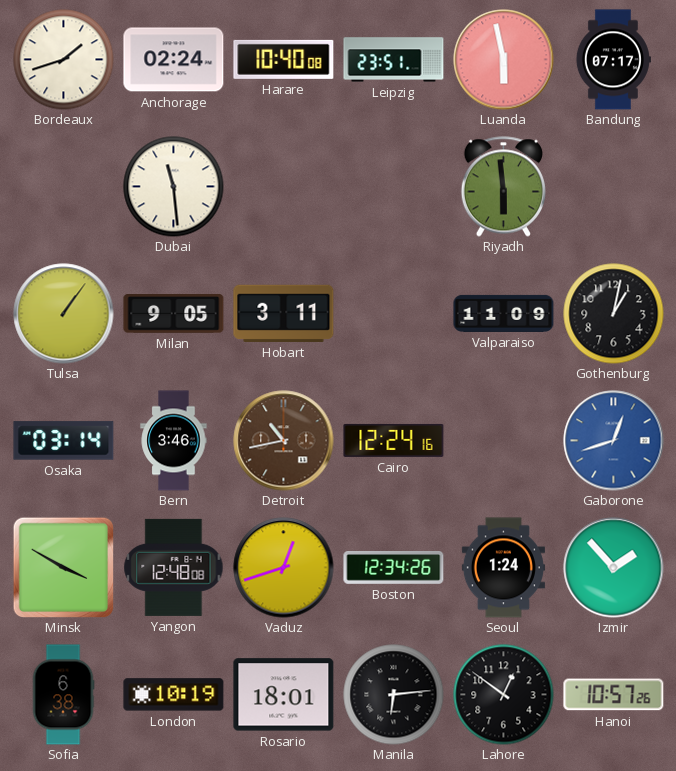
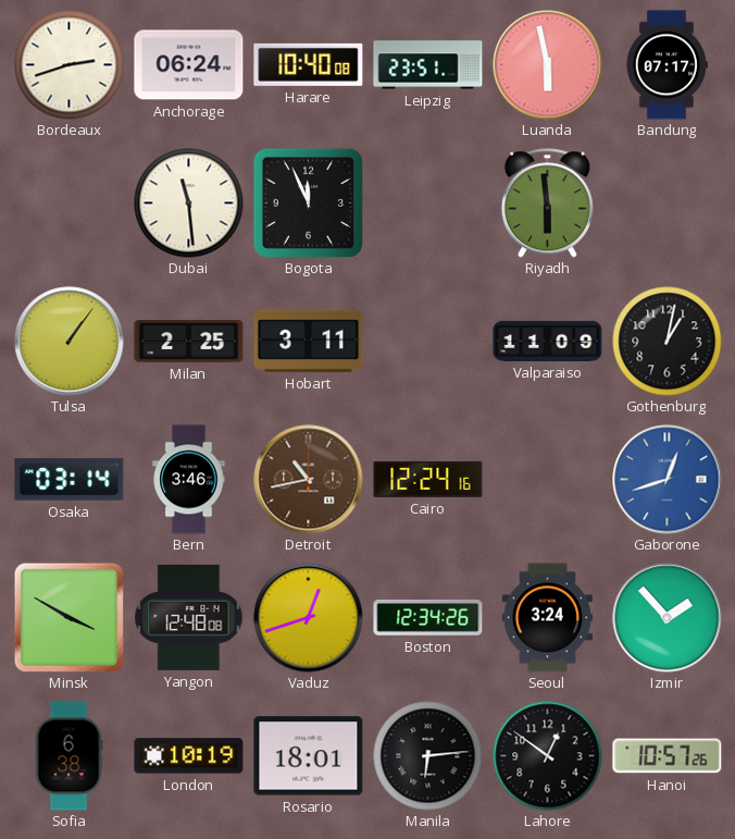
Bordeaux: 1:42 -> 2:42
Anchorage: 02:24 -> 06:24
Bogota: none -> 11:56
Milan: 9:05 -> 2:25
Seoul: 1:24 -> 3:24
